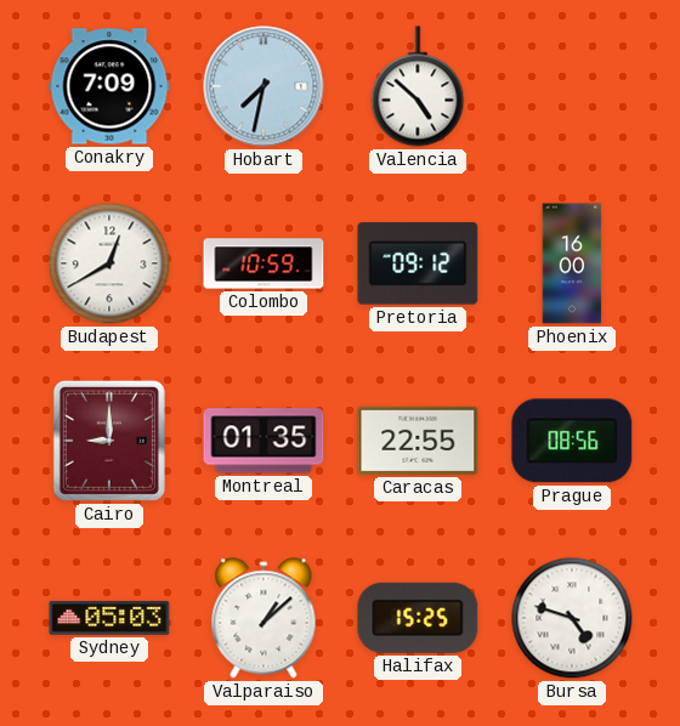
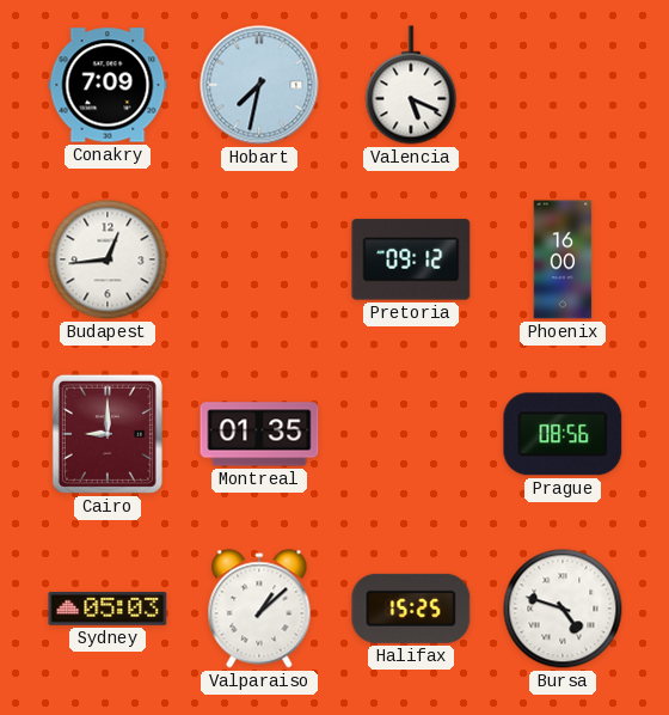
Valencia: 4:52 -> 5:19
Budapest: 12:40 -> 12:44
Colombo: 10:59 -> none
Caracas: 22:55 -> none
